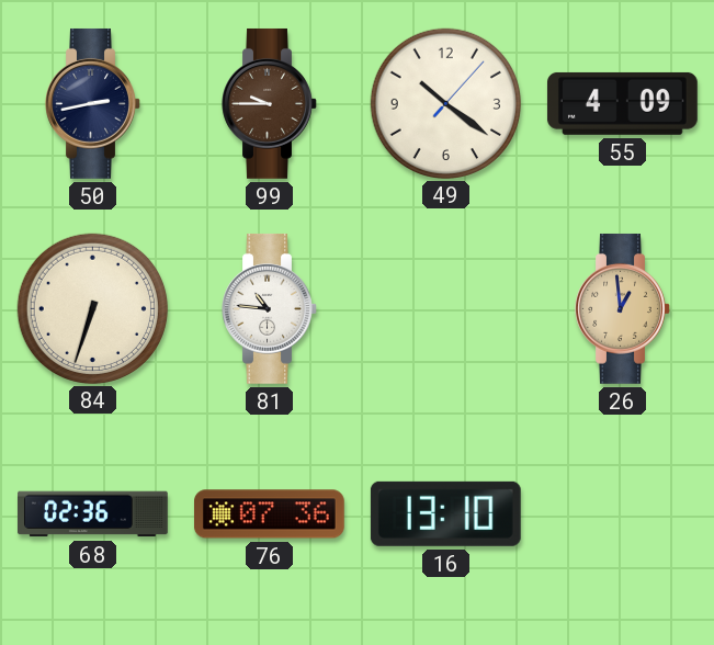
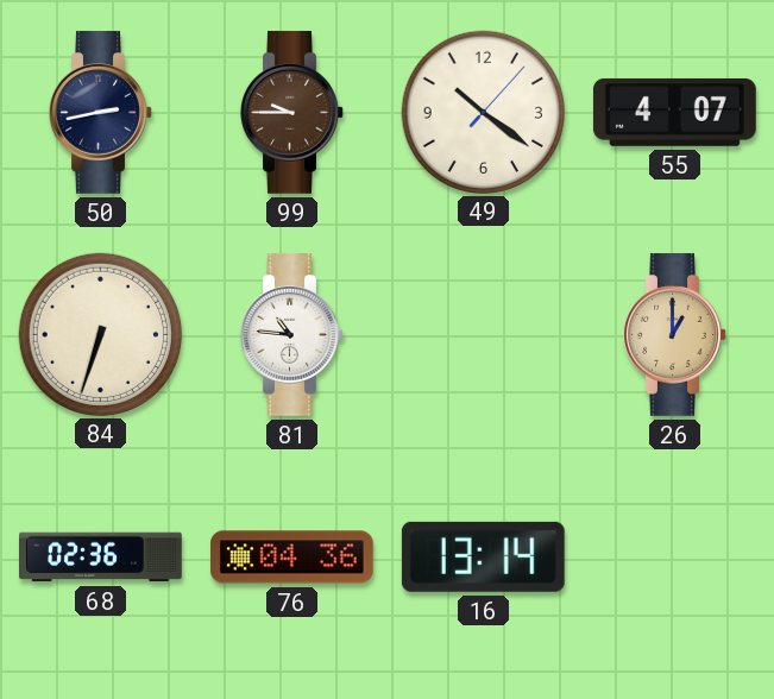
55: 4:09 -> 4:07
26: 12:59 -> 1:00
76: 07:36 -> 04:36
16: 13:10 -> 13:14
